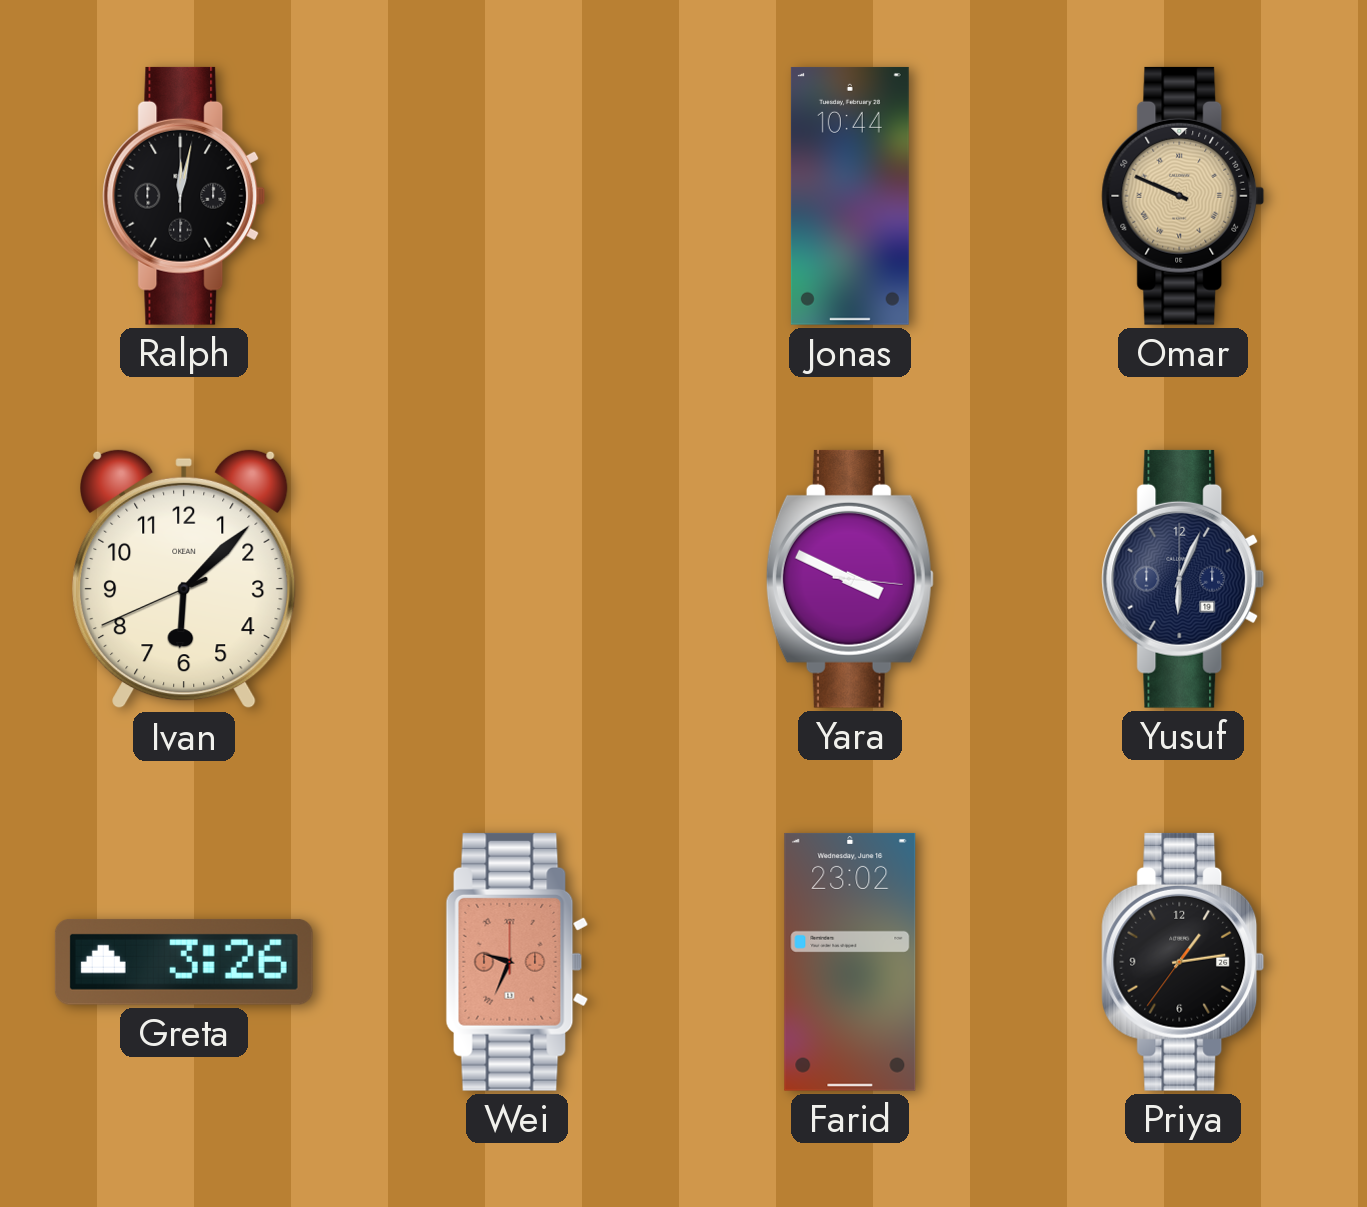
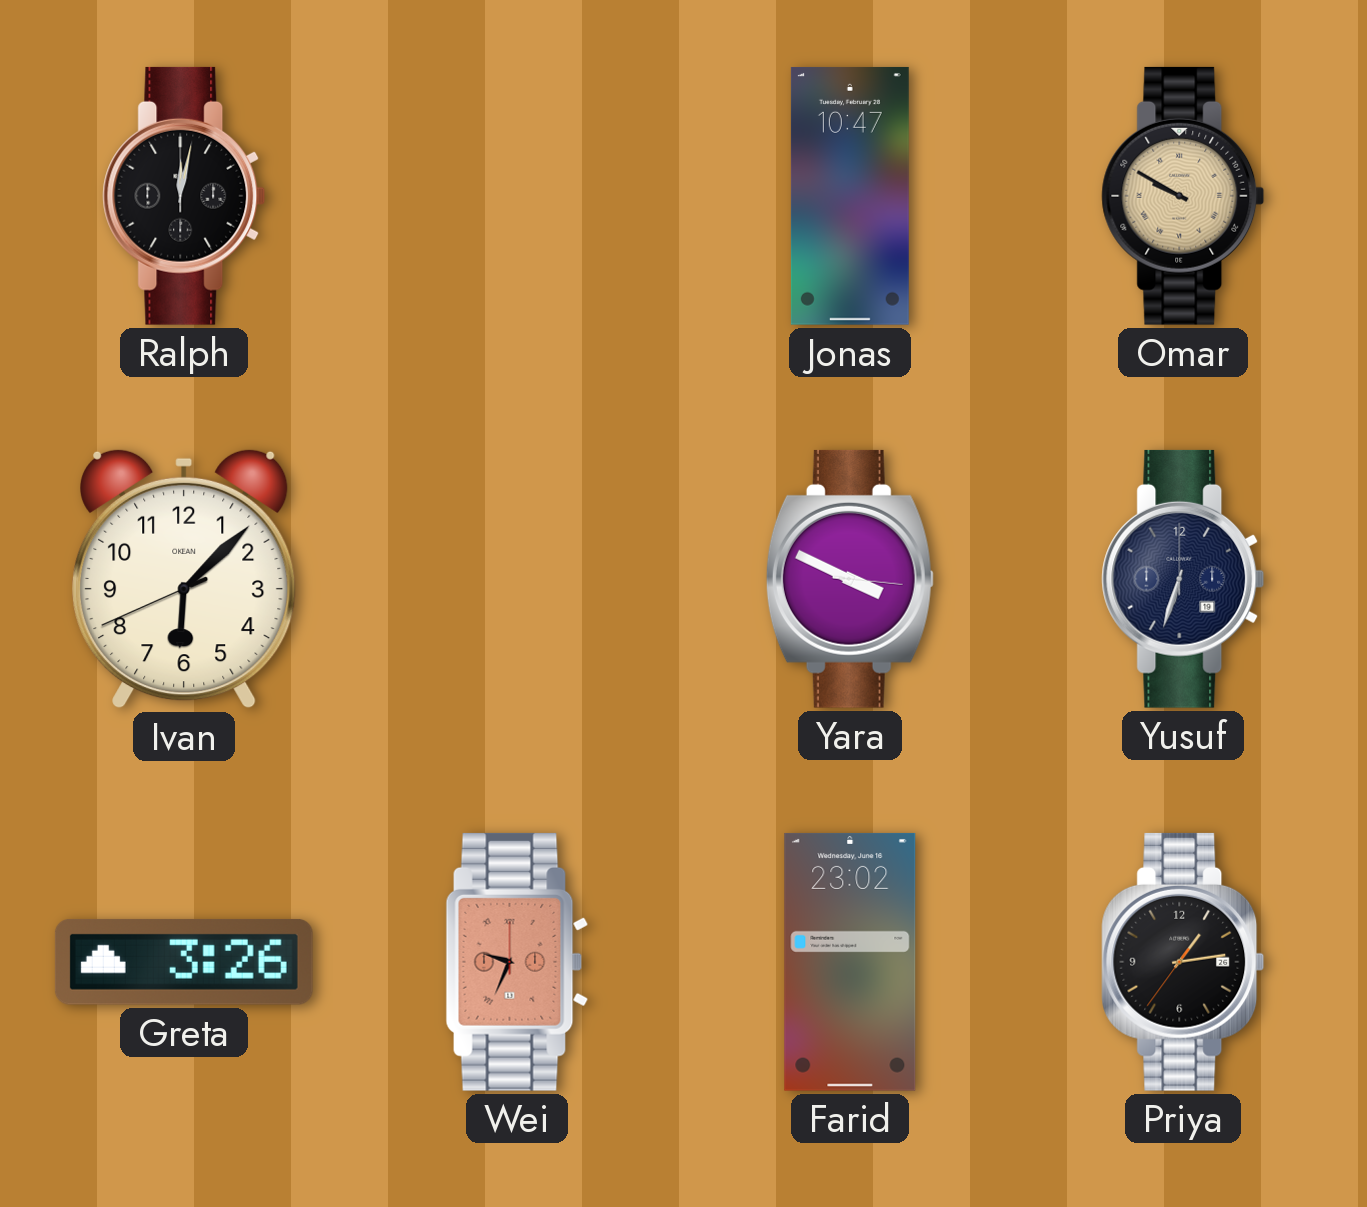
Jonas: 10:44 -> 10:47
Omar: 9:49 -> 9:50
Yusuf: 6:04 -> 6:33
